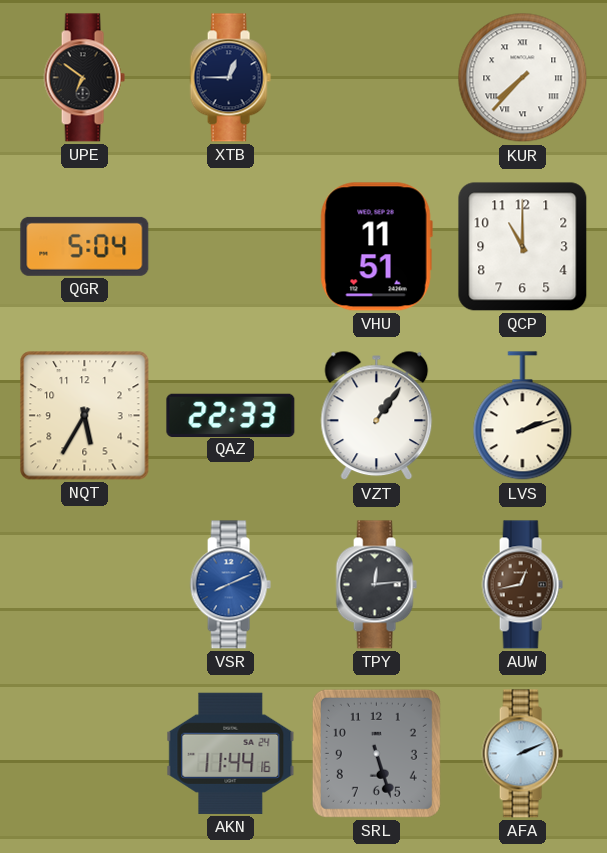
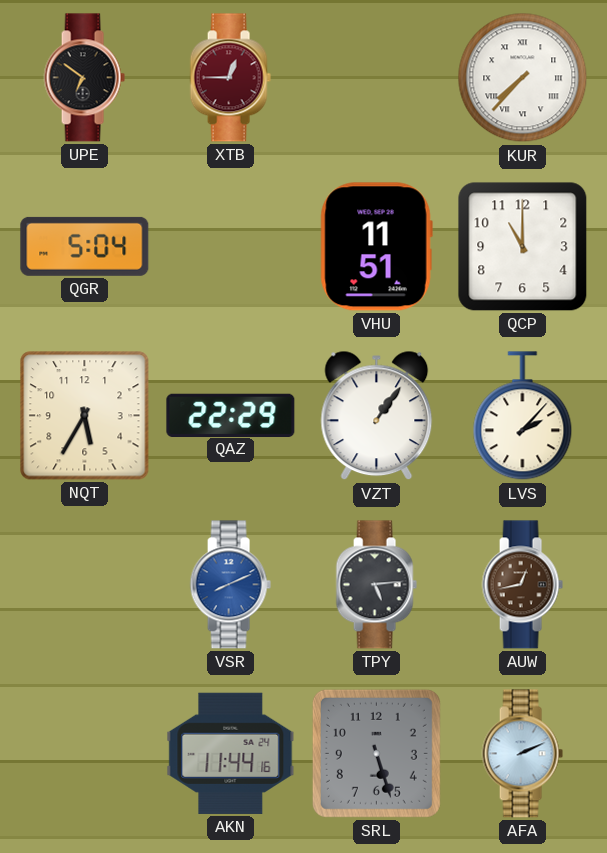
XTB dial: navy -> burgundy
QAZ: 22:33 -> 22:29
LVS: 2:12 -> 2:07
TPY: 12:14 -> 5:14
